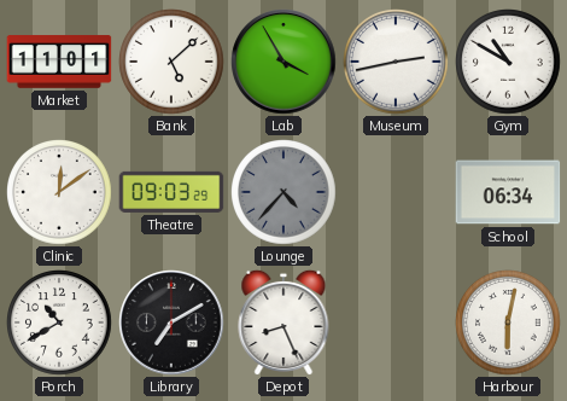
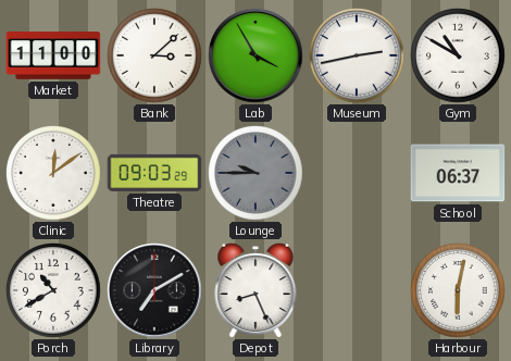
Market: 11:01 -> 11:00
Bank: 5:08 -> 3:08
Lounge: 4:37 -> 9:45
School: 06:34 -> 06:37
